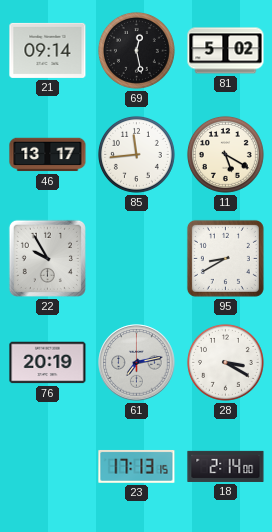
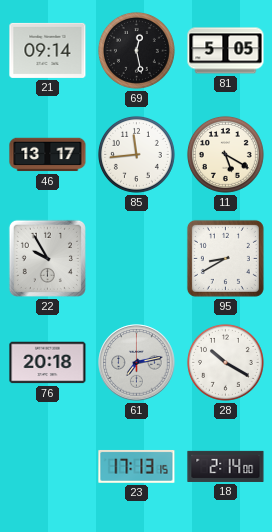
81: 5:02 -> 5:05
76: 20:19 -> 20:18
28: 3:20 -> 10:20
